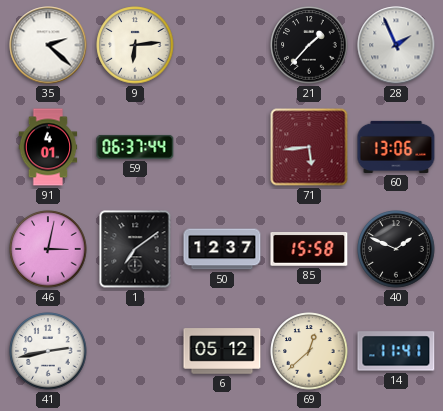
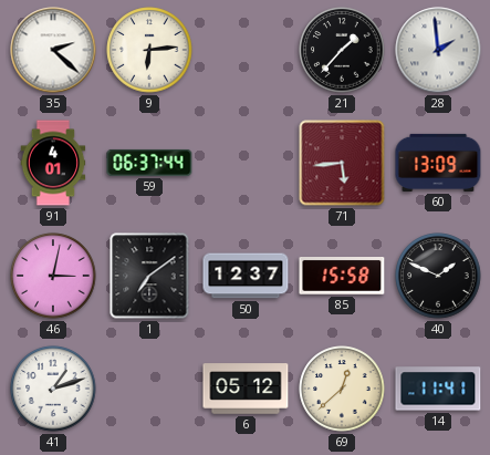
28: 1:56 -> 1:59
60: 13:06 -> 13:09
41: 2:43 -> 1:12
